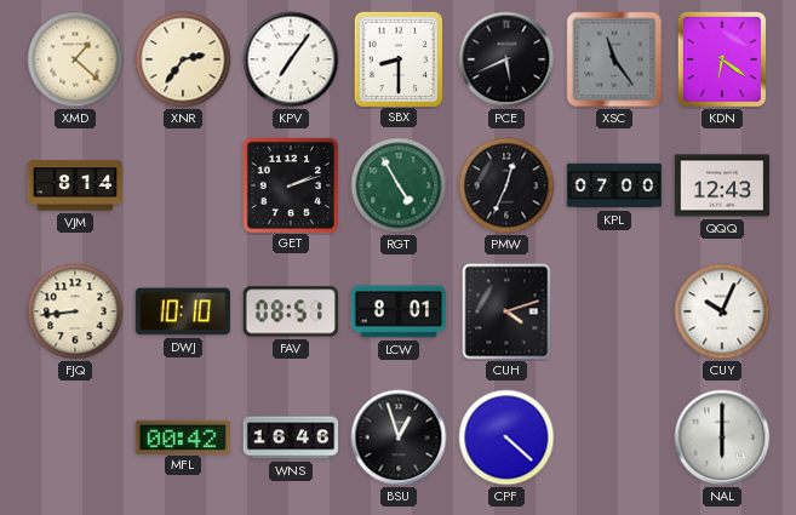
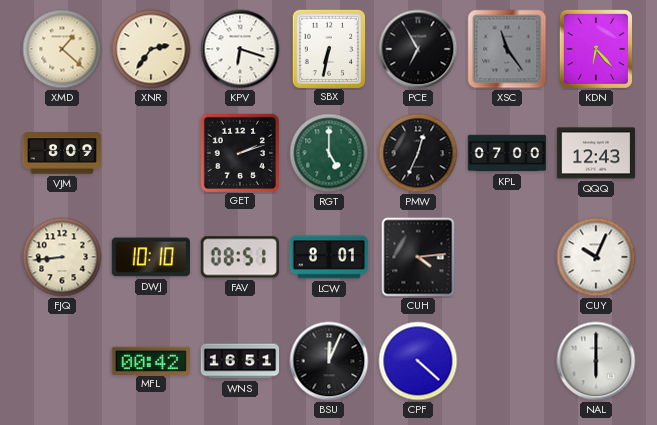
KPV: 7:06 -> 6:18
SBX: 8:30 -> 6:32
PCE: 5:41 -> 6:55
KDN: 6:21 -> 6:23
VJM: 8:14 -> 8:09
RGT: 4:55 -> 5:00
CUH: 4:12 -> 4:14
WNS: 16:46 -> 16:51
BSU: 12:57 -> 12:04
